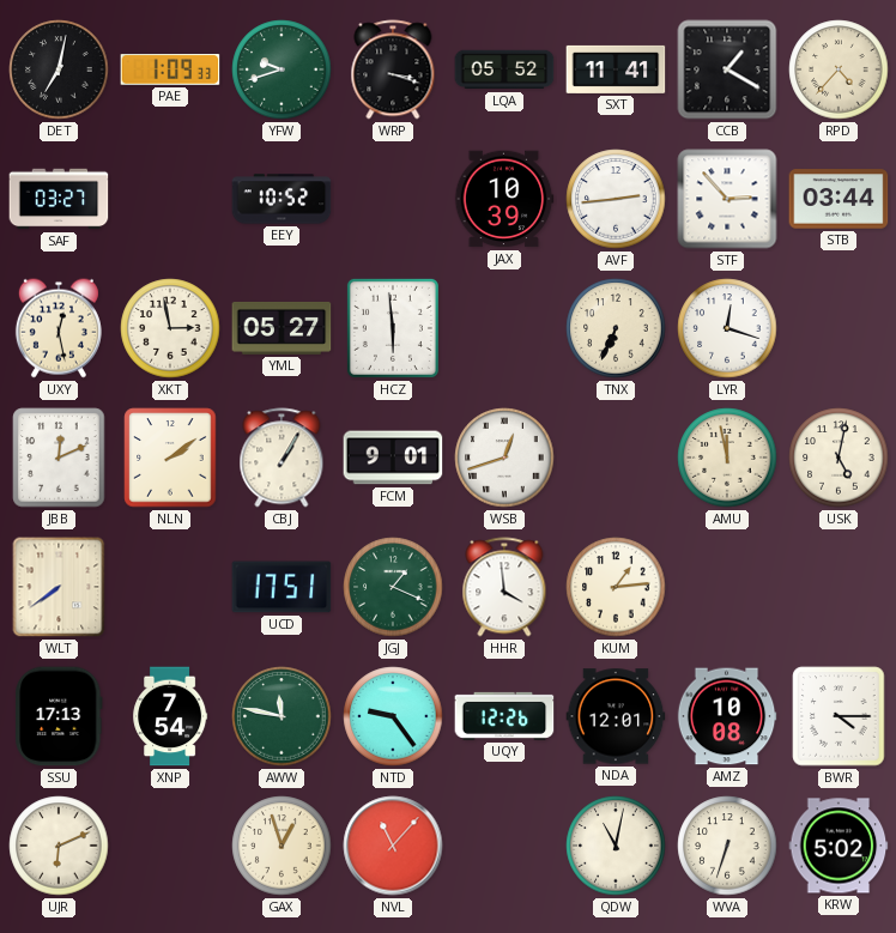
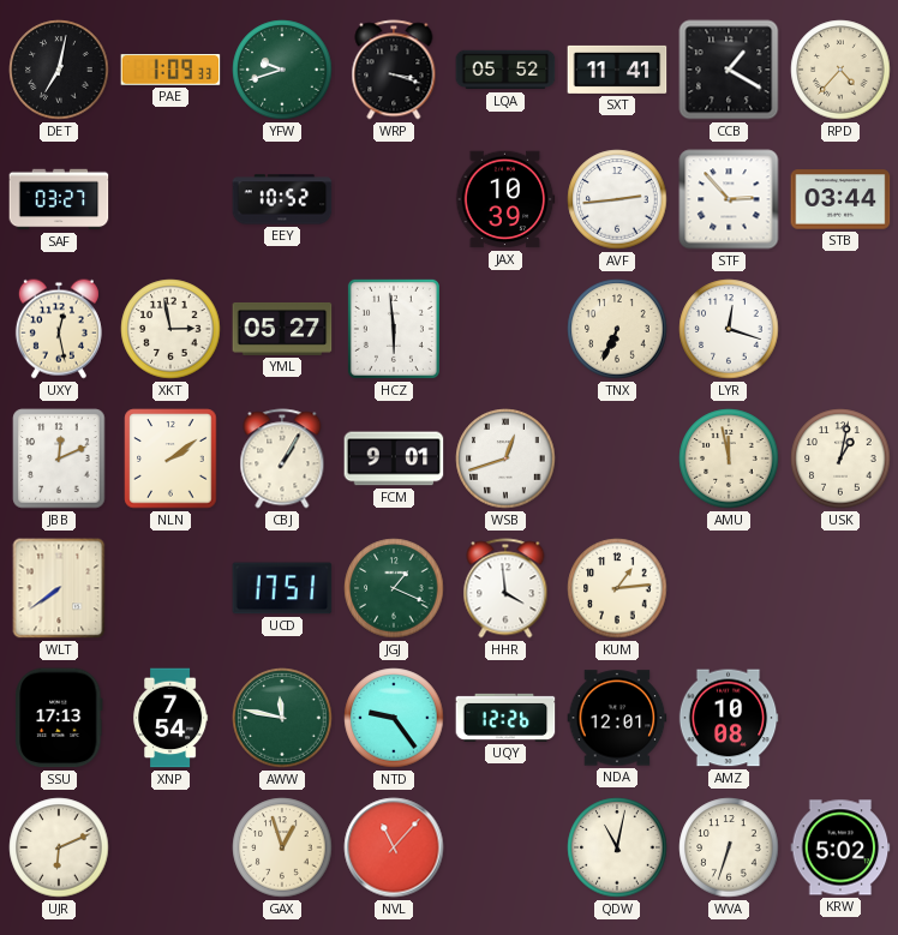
USK: 5:02 -> 1:02
BWR: 4:15 -> none
